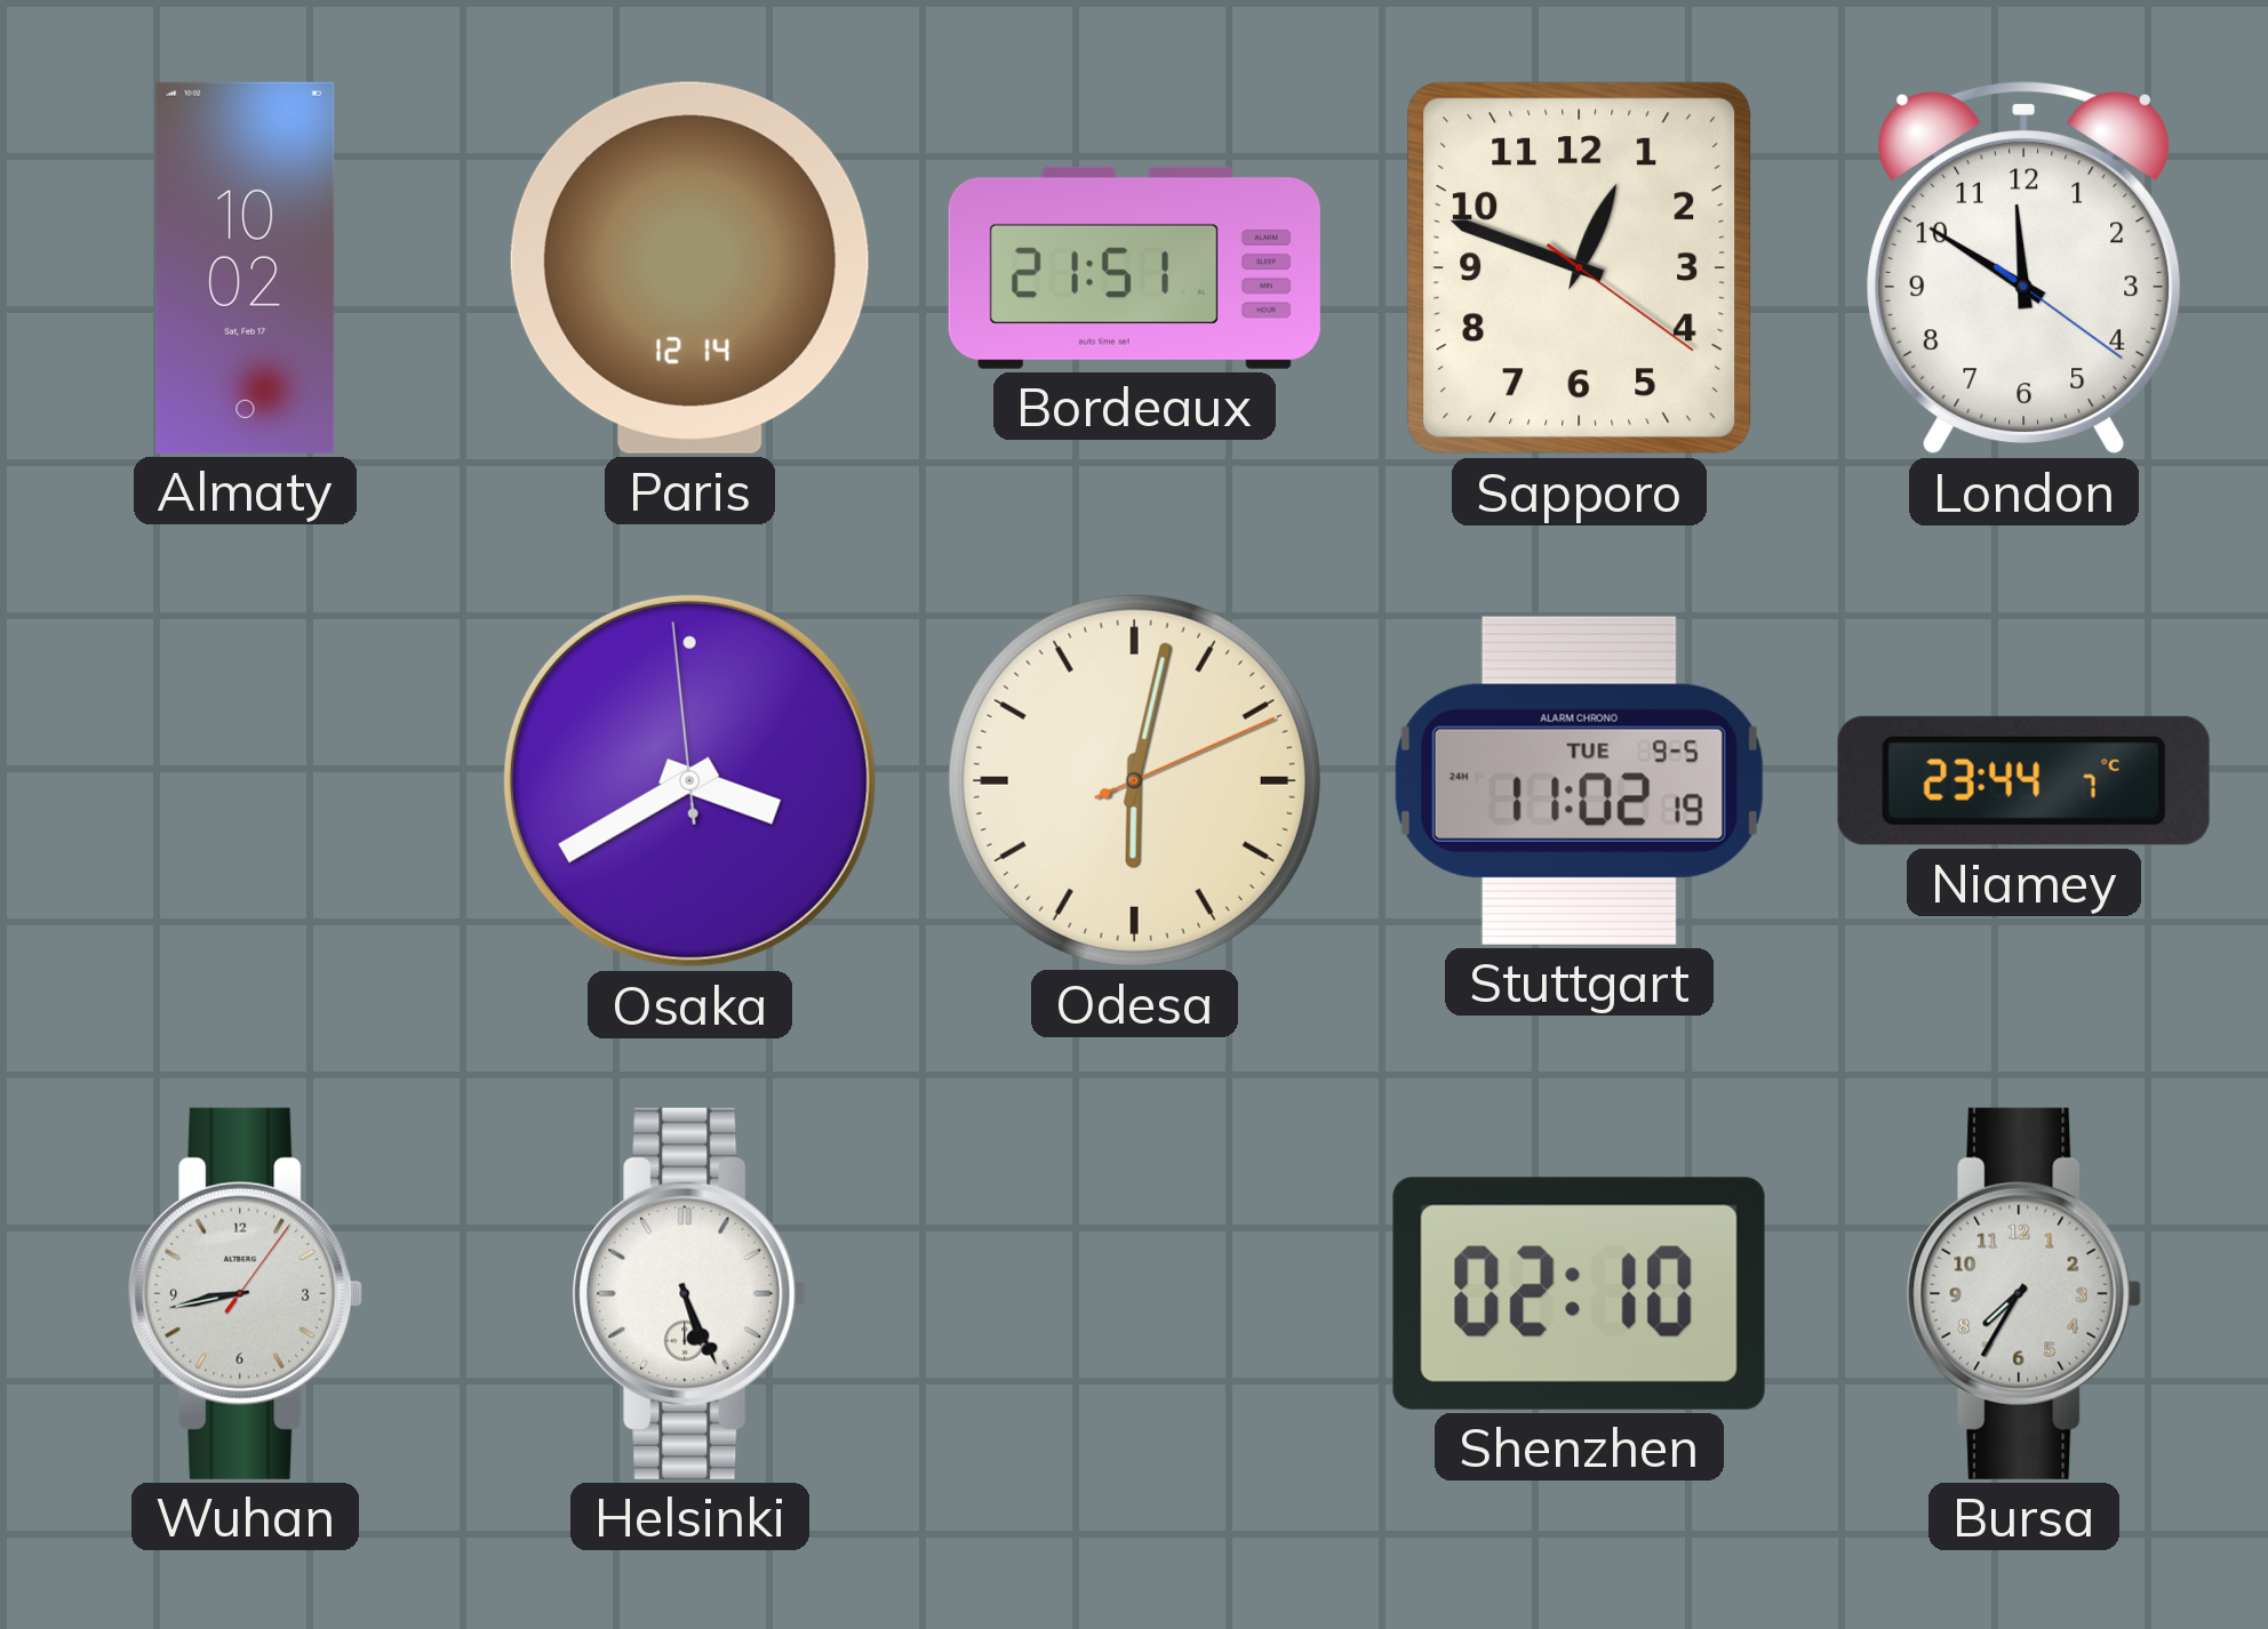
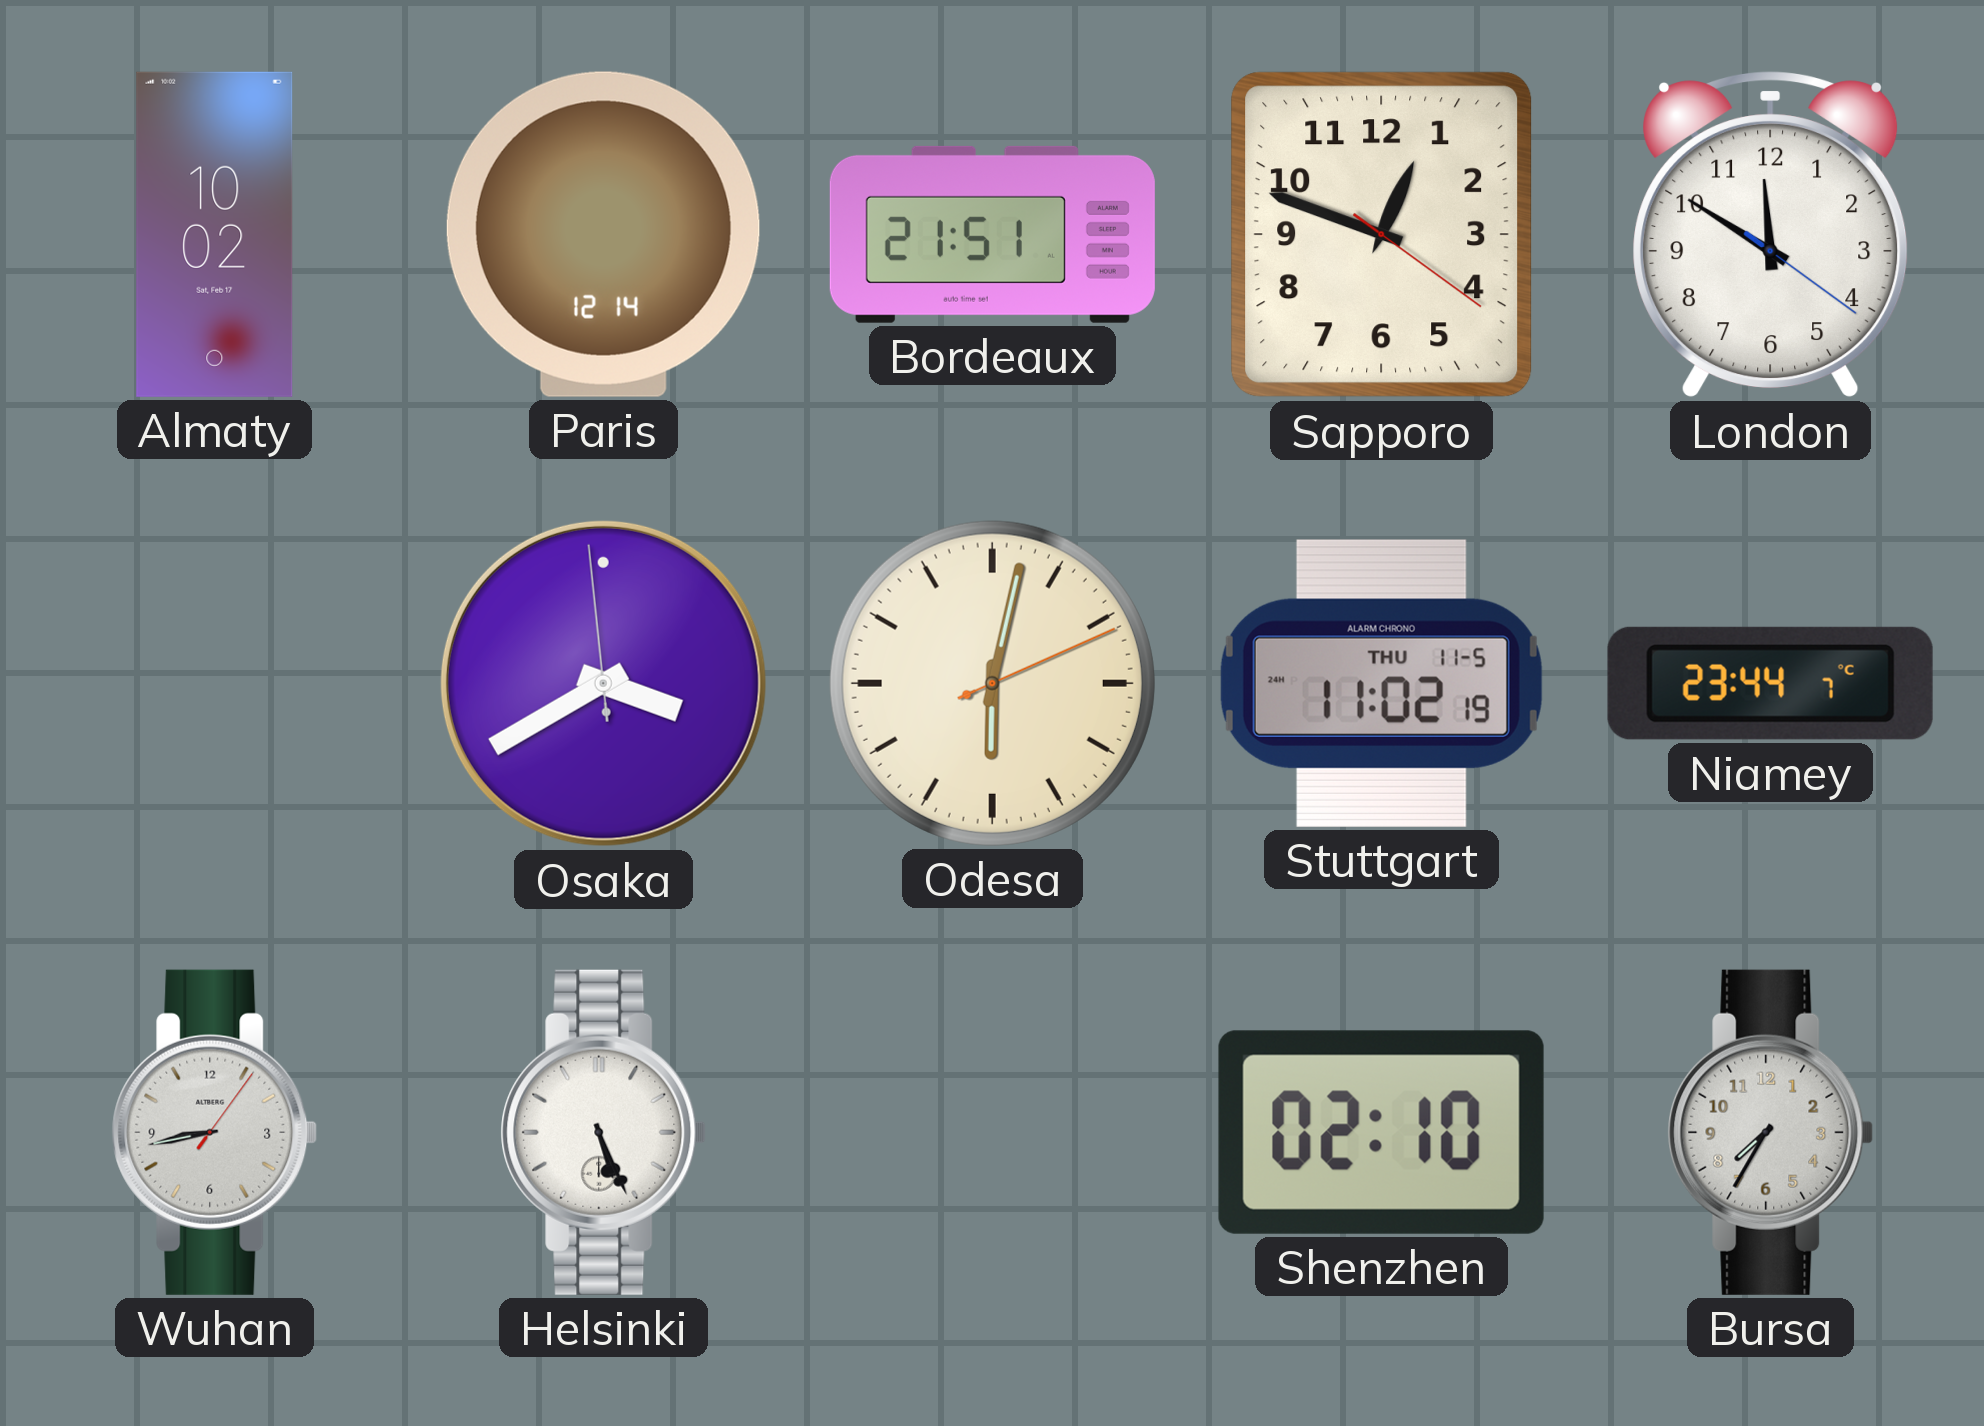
Stuttgart date: TUE 9-5 -> THU 11-5
